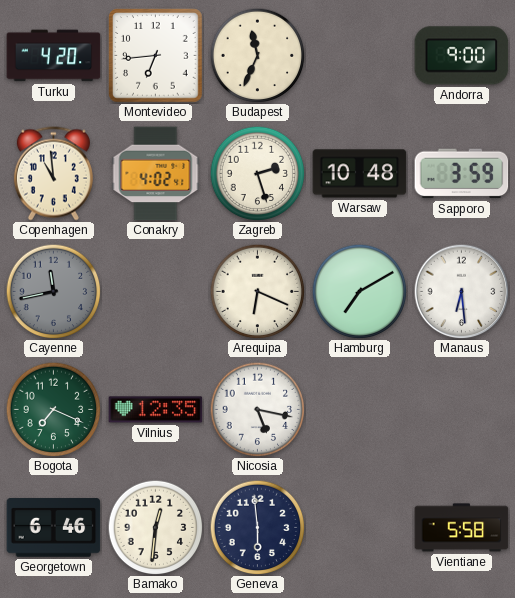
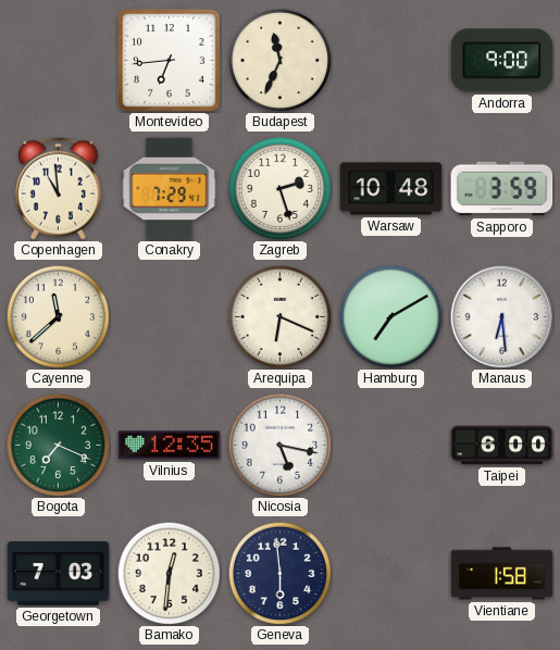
Turku: 4:20 -> none
Conakry: 4:02 -> 7:29
Cayenne: 11:43 -> 11:38
Cayenne dial: grey -> cream
Taipei: none -> 6:00
Georgetown: 6:46 -> 7:03
Vientiane: 5:58 -> 1:58
